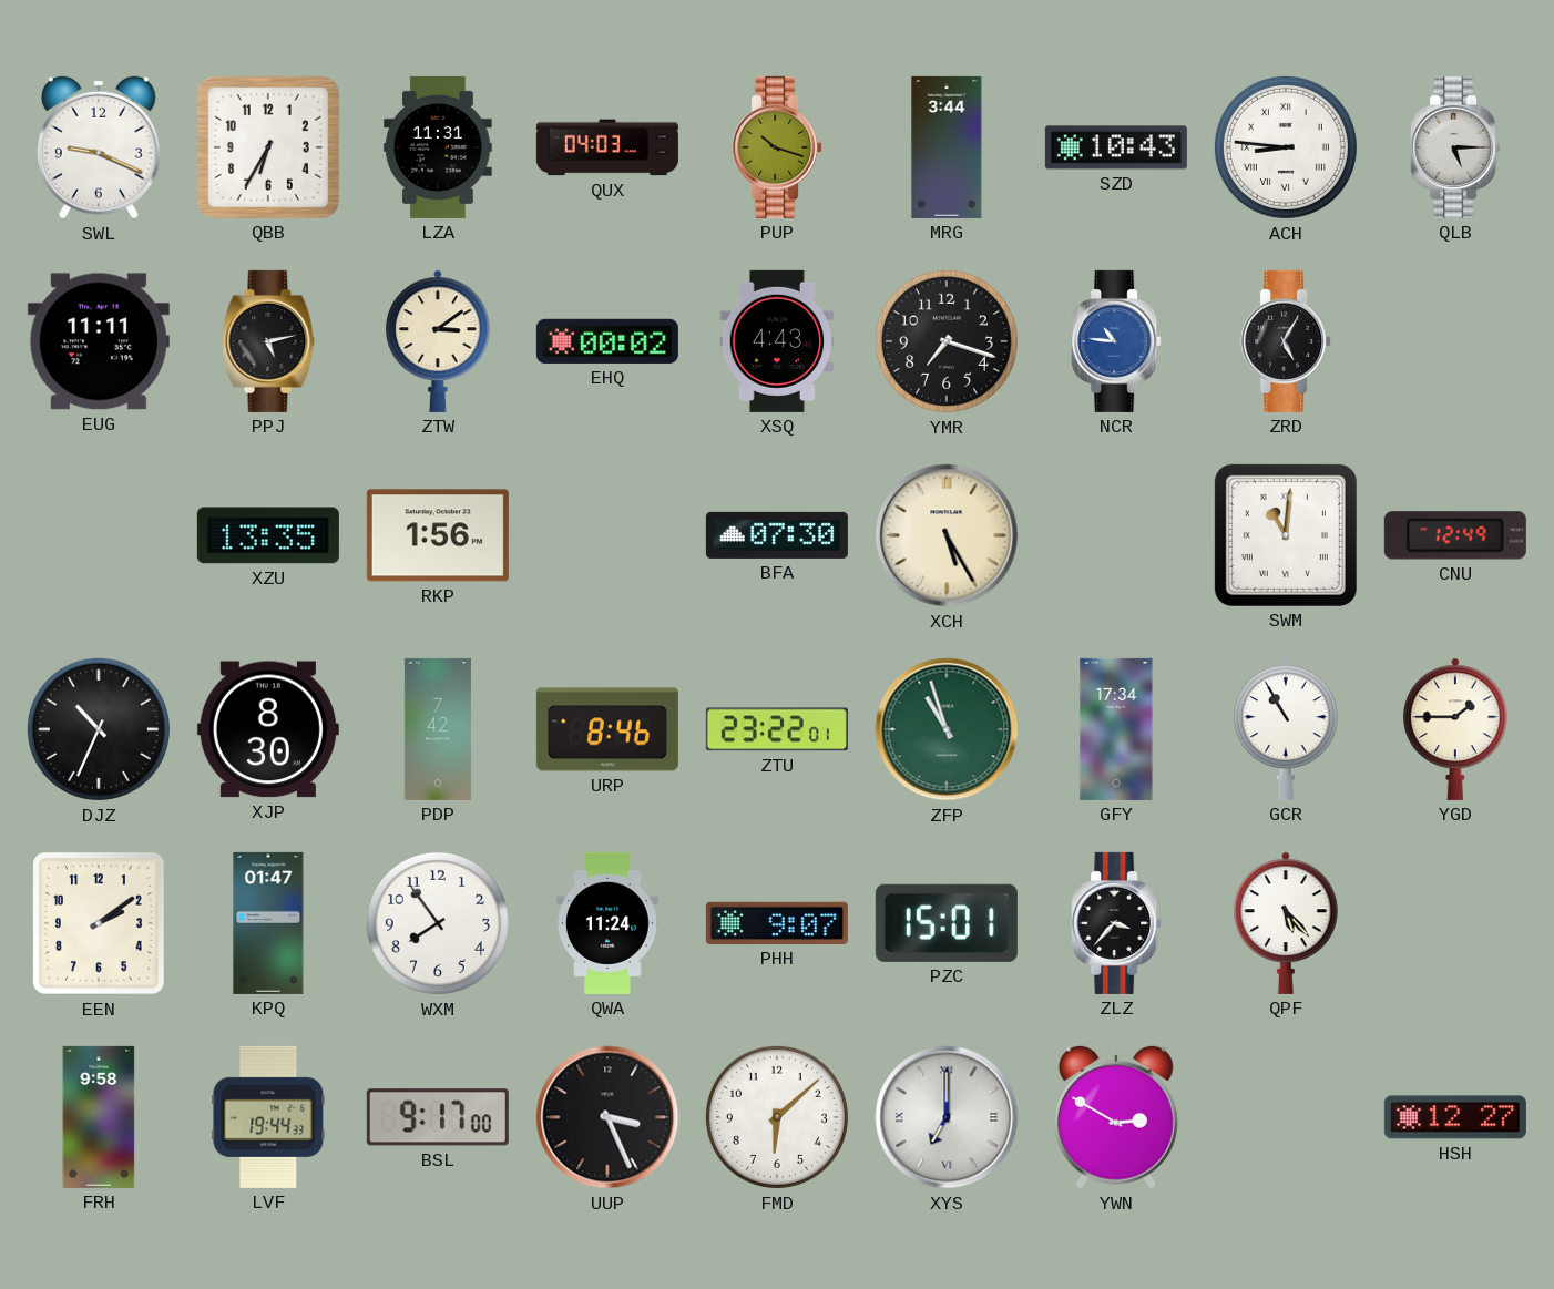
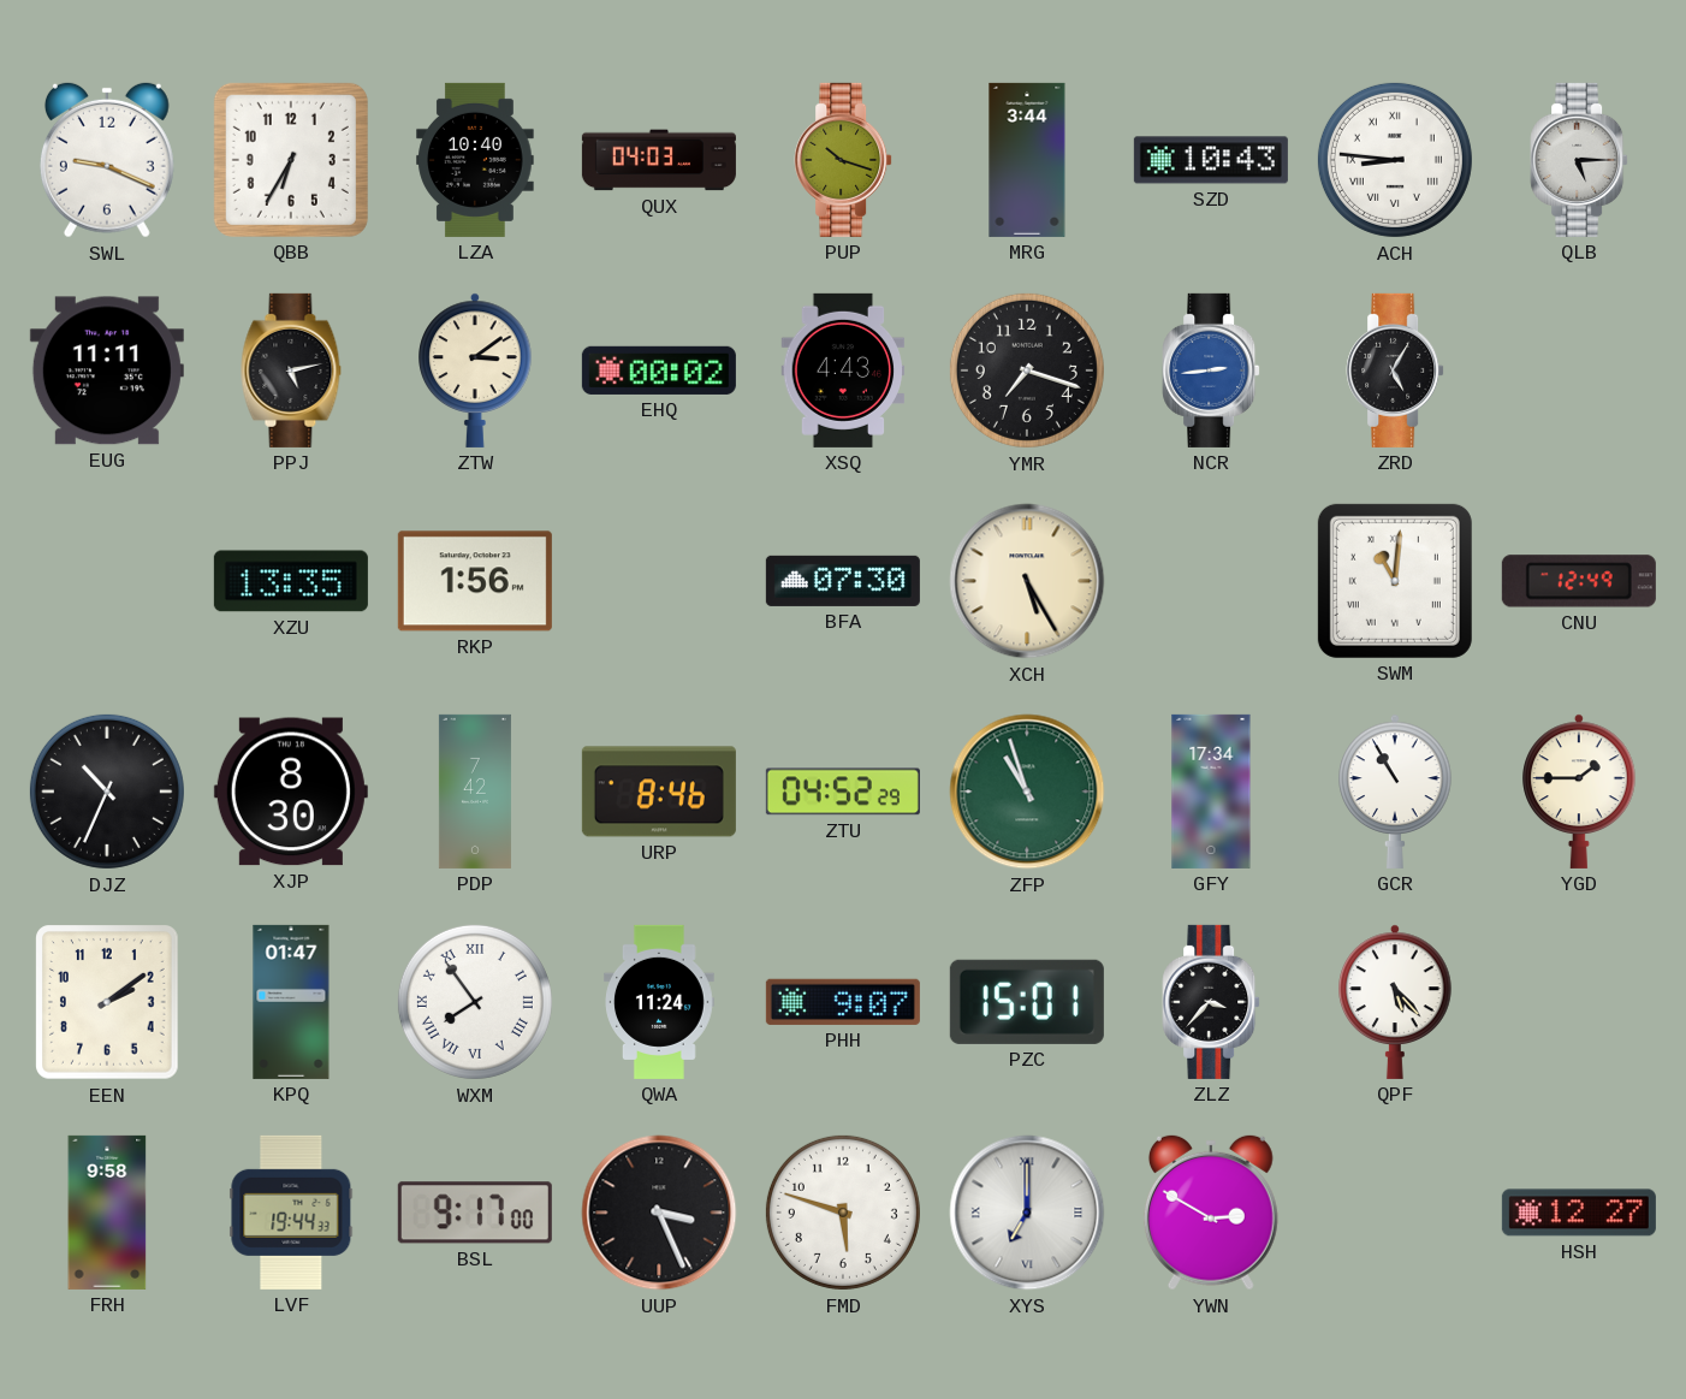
LZA: 11:31 -> 10:40
NCR: 10:46 -> 2:44
ZTU: 23:22 -> 04:52
WXM numerals: Arabic -> Roman
FMD: 6:08 -> 5:48
